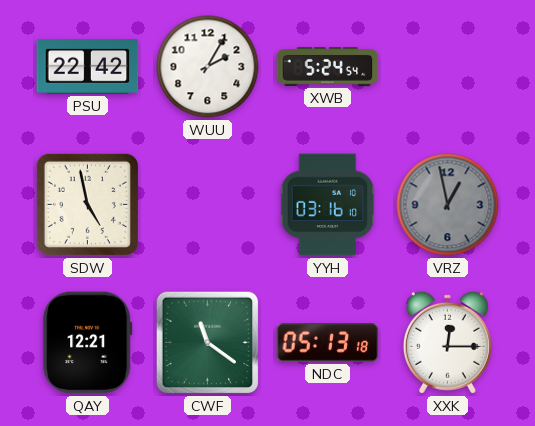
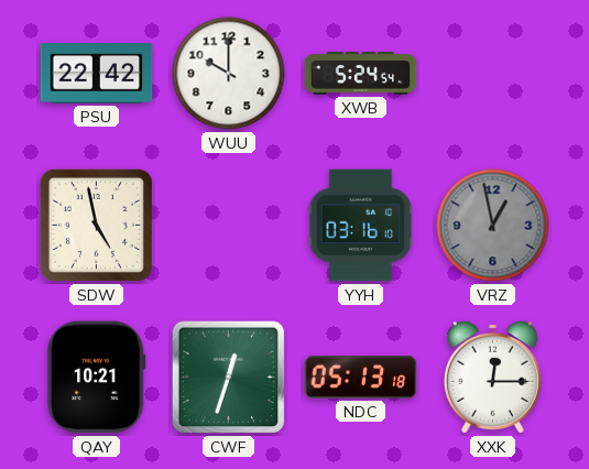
WUU: 2:05 -> 10:00
QAY: 12:21 -> 10:21
CWF: 11:21 -> 12:33
